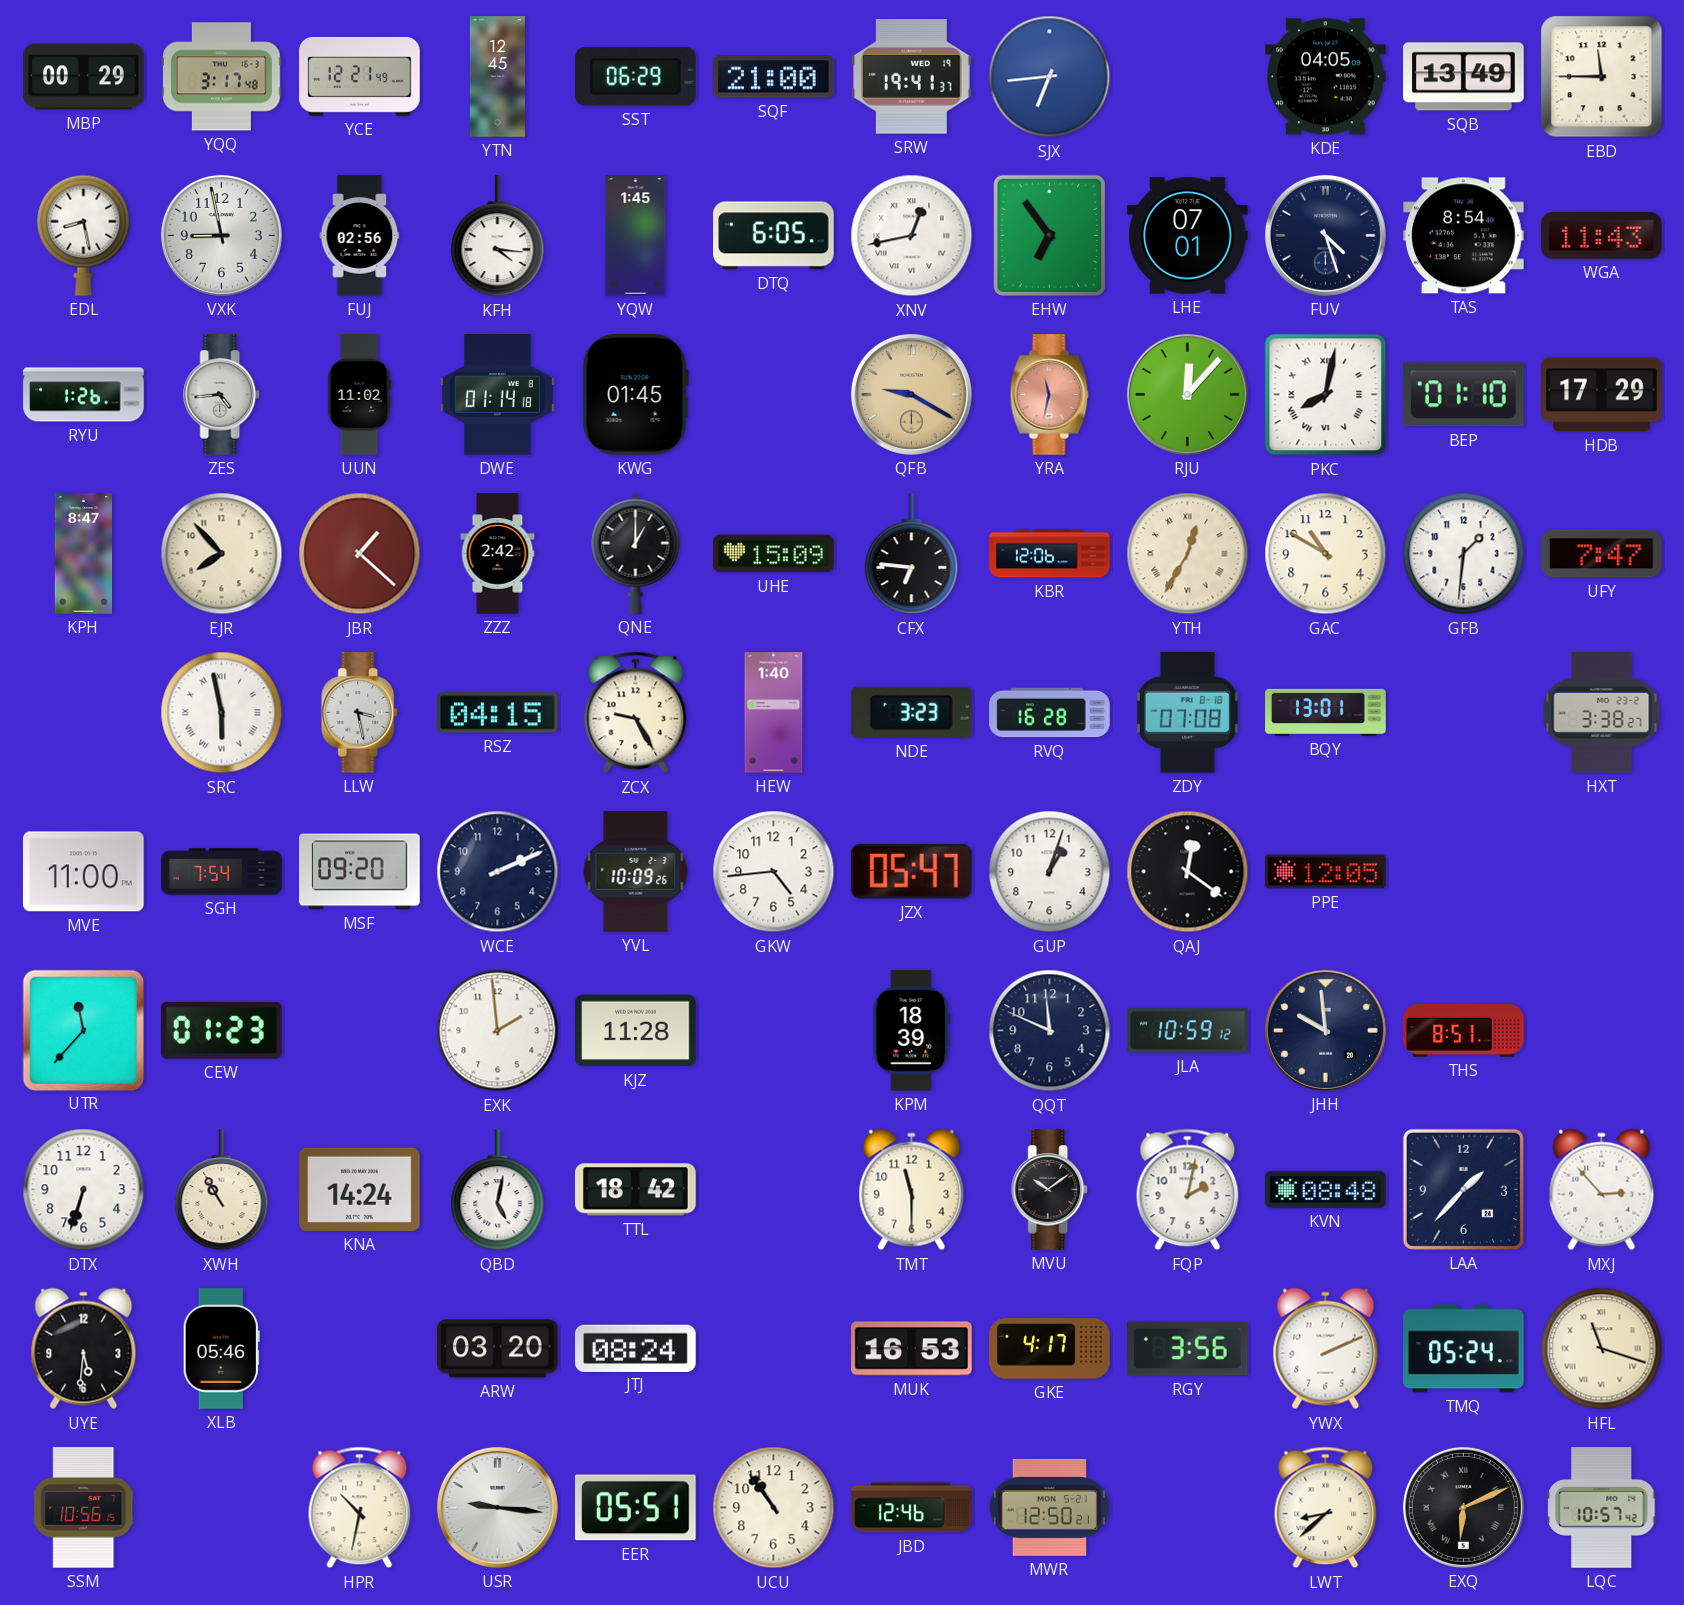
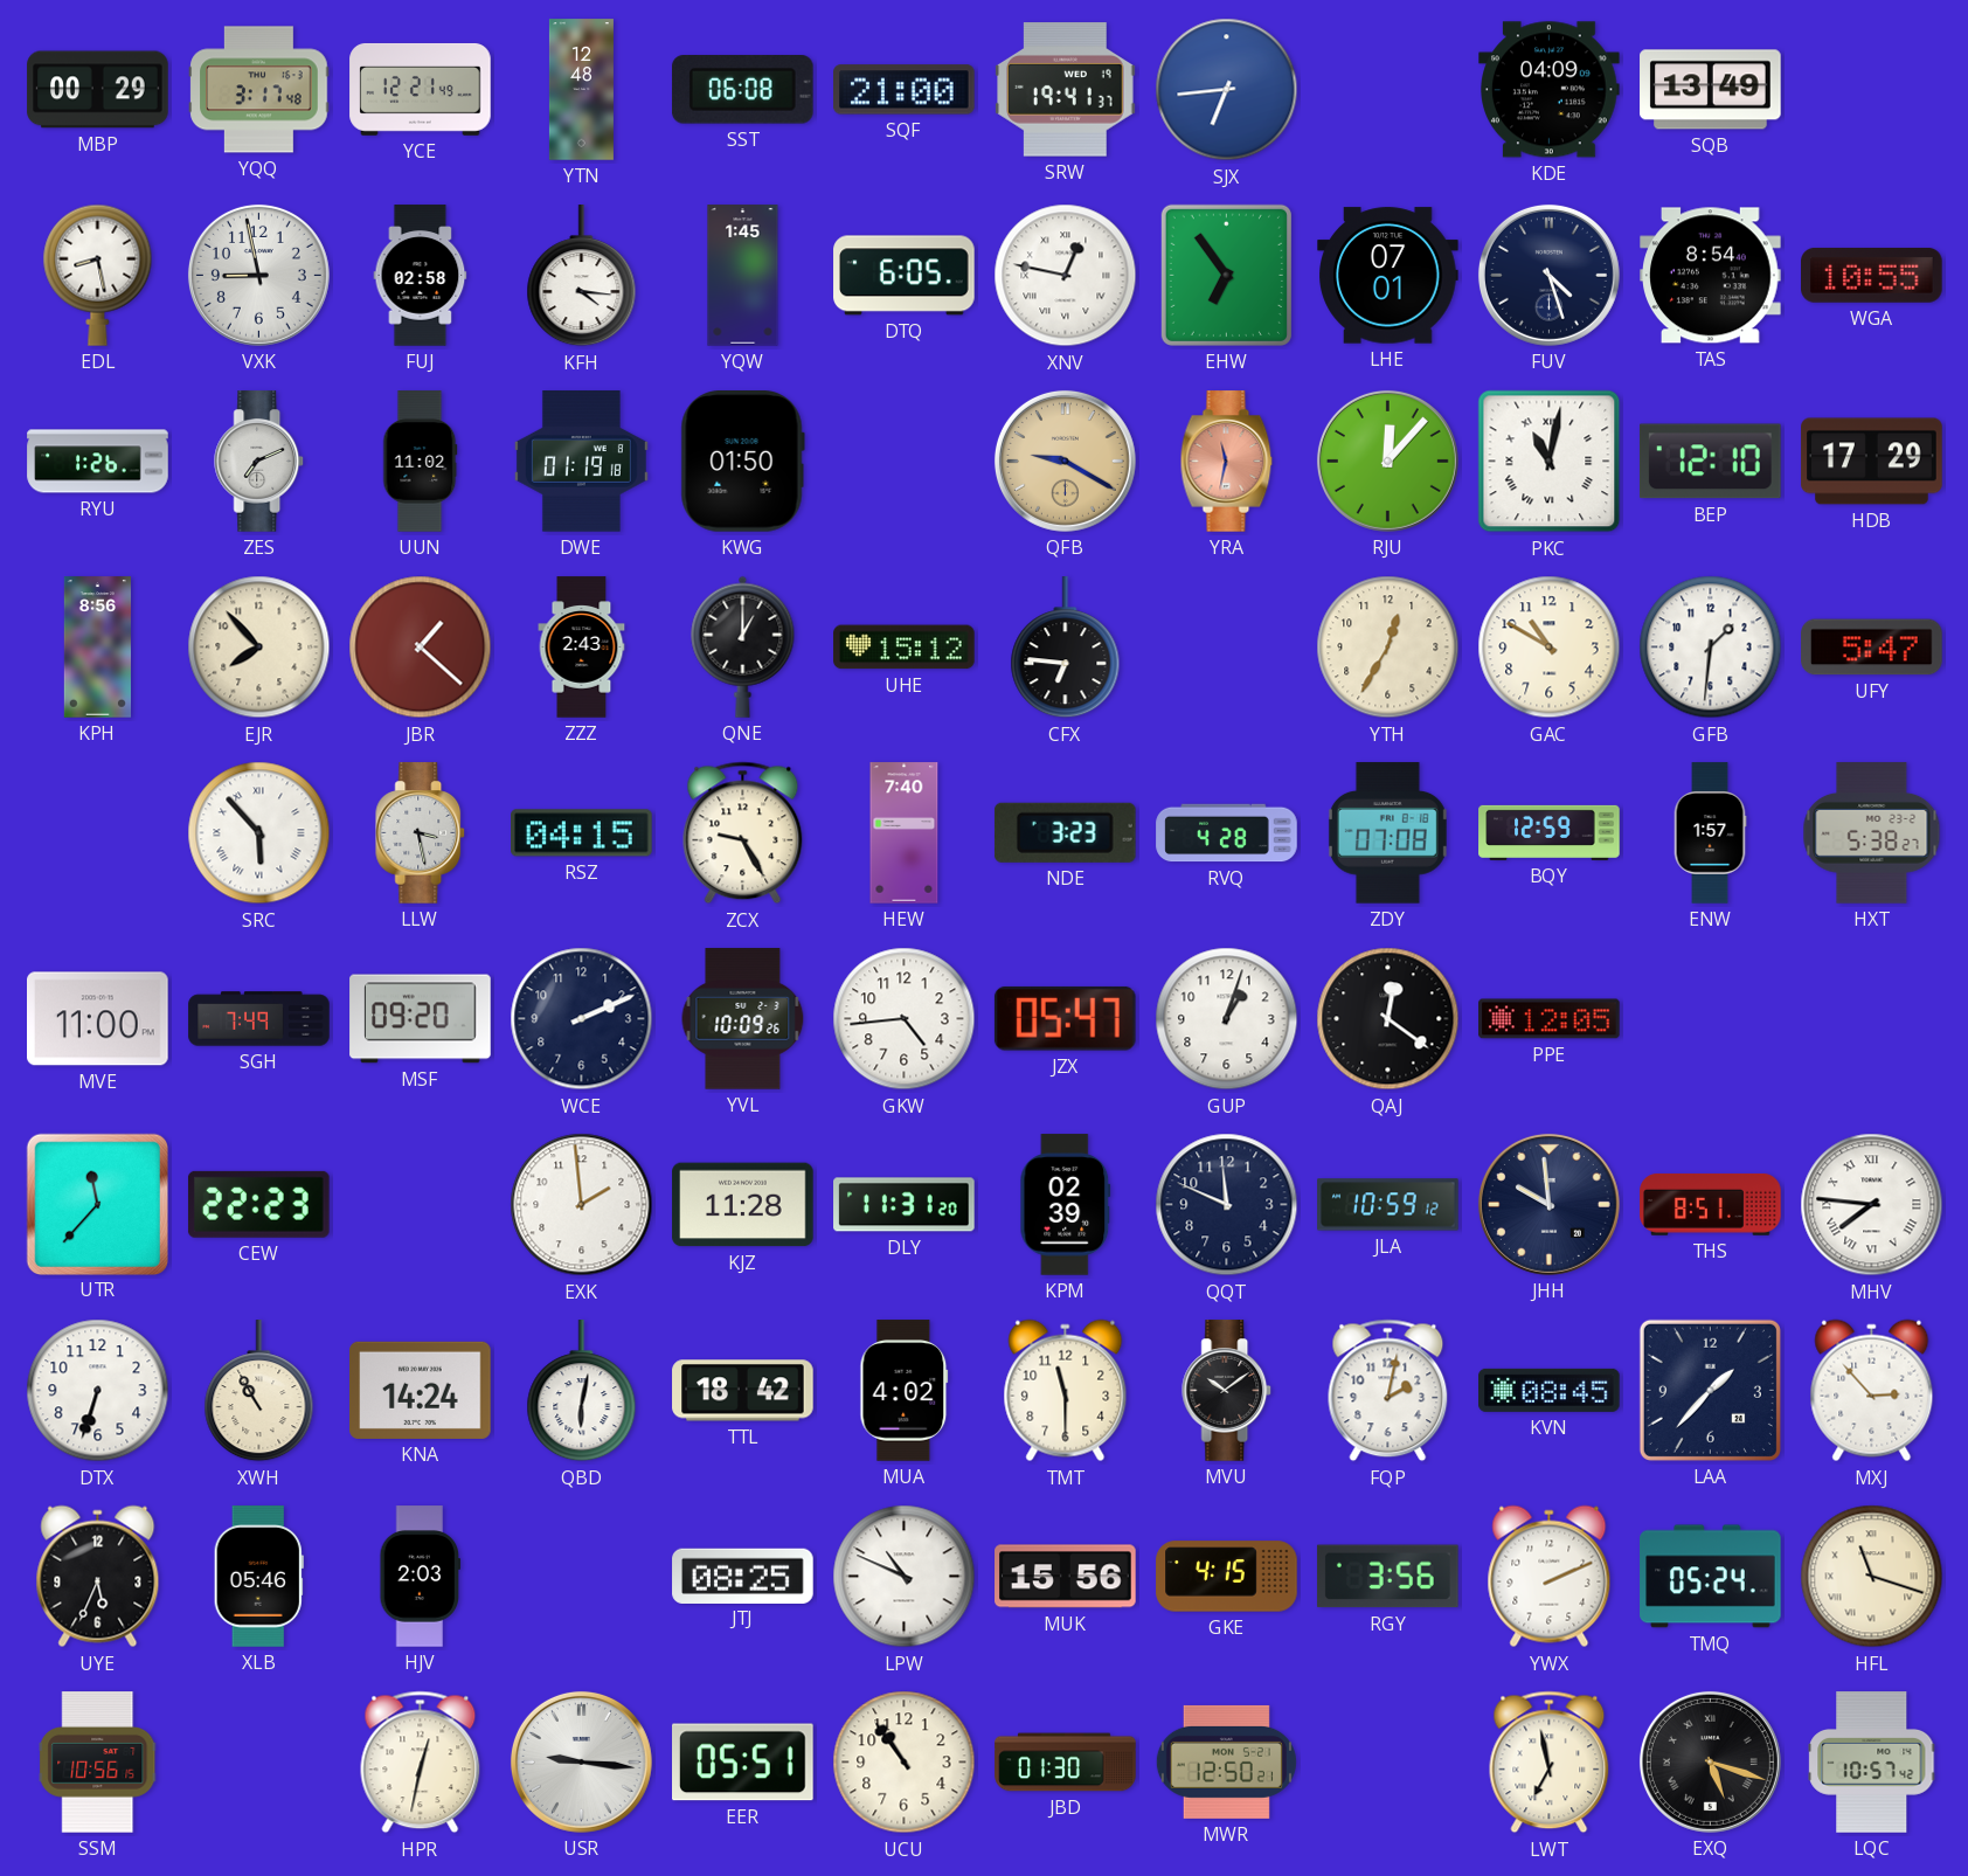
YTN: 12:45 -> 12:48
SST: 06:29 -> 06:08
KDE: 04:05 -> 04:09
EBD: 11:45 -> none
FUJ: 02:56 -> 02:58
XNV: 12:43 -> 12:47
WGA: 11:43 -> 10:55
ZES: 4:44 -> 7:11
DWE: 01:14 -> 01:19
KWG: 01:45 -> 01:50
PKC: 8:02 -> 11:02
BEP: 01:10 -> 12:10
KPH: 8:47 -> 8:56
ZZZ: 2:42 -> 2:43
UHE: 15:09 -> 15:12
KBR: 12:06 -> none
YTH numerals: Roman -> Arabic
UFY: 7:47 -> 5:47
SRC: 5:58 -> 5:53
HEW: 1:40 -> 7:40
RVQ: 16:28 -> 4:28
BQY: 13:01 -> 12:59
ENW: none -> 1:57
HXT: 3:38 -> 5:38
SGH: 7:54 -> 7:49
CEW: 01:23 -> 22:23
DLY: none -> 11:31
KPM: 18:39 -> 02:39
MHV: none -> 7:46
QBD: 5:02 -> 6:02
MUA: none -> 4:02
KVN: 08:48 -> 08:45
UYE: 5:31 -> 5:34
HJV: none -> 2:03
ARW: 03:20 -> none
JTJ: 08:24 -> 08:25
LPW: none -> 10:49
MUK: 16:53 -> 15:56
GKE: 4:17 -> 4:15
HPR: 10:32 -> 12:32
JBD: 12:46 -> 01:30
LWT: 8:38 -> 6:58
EXQ: 6:11 -> 5:18
